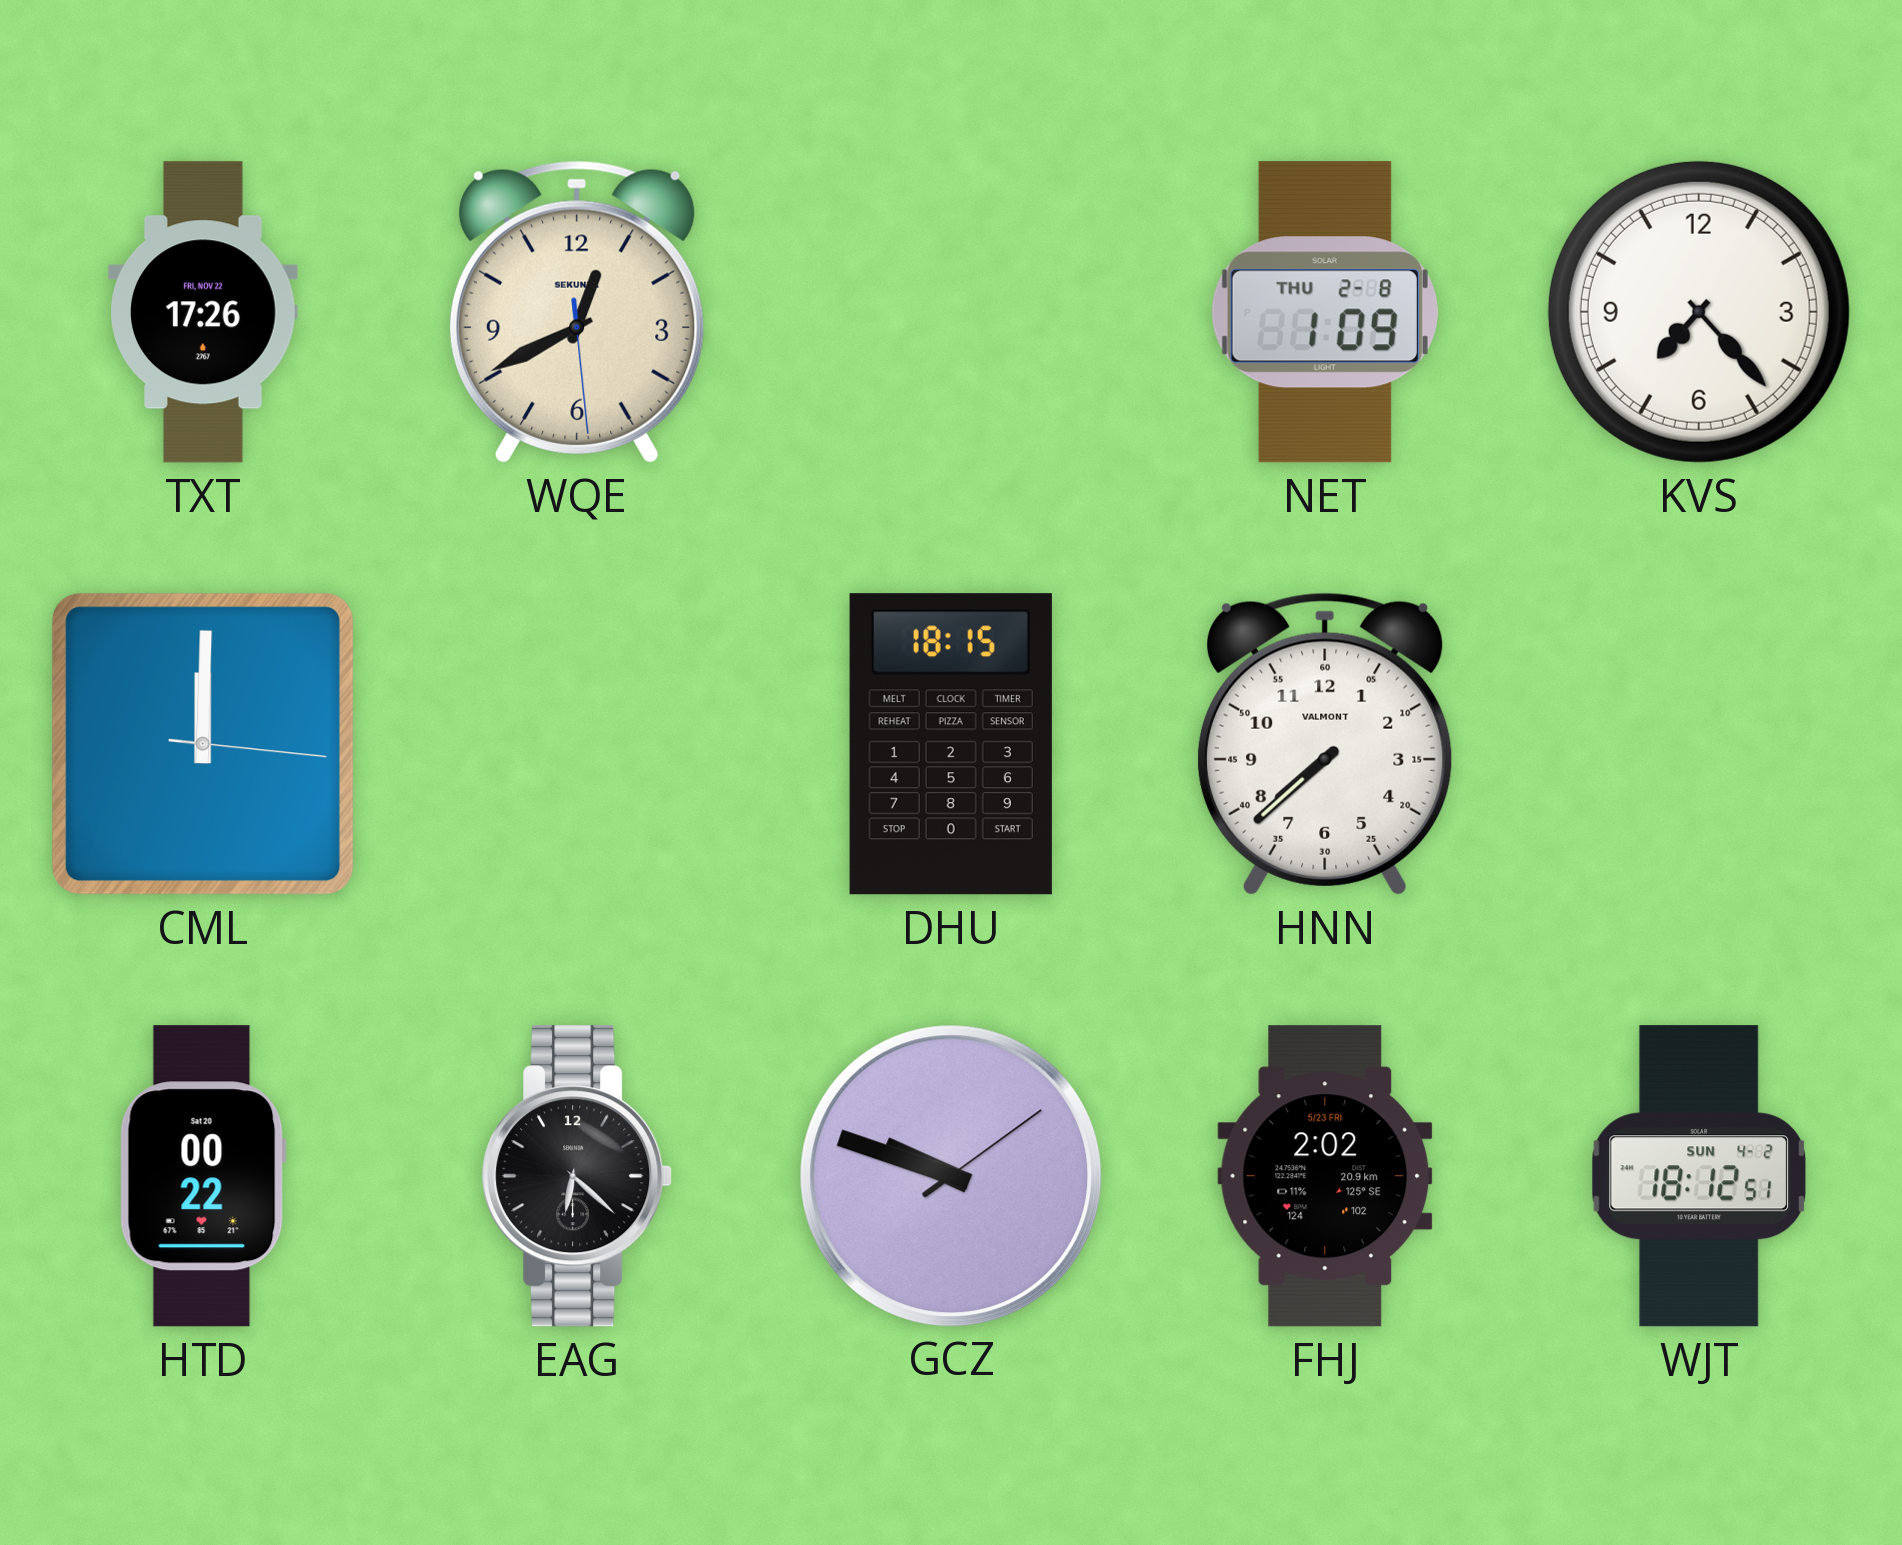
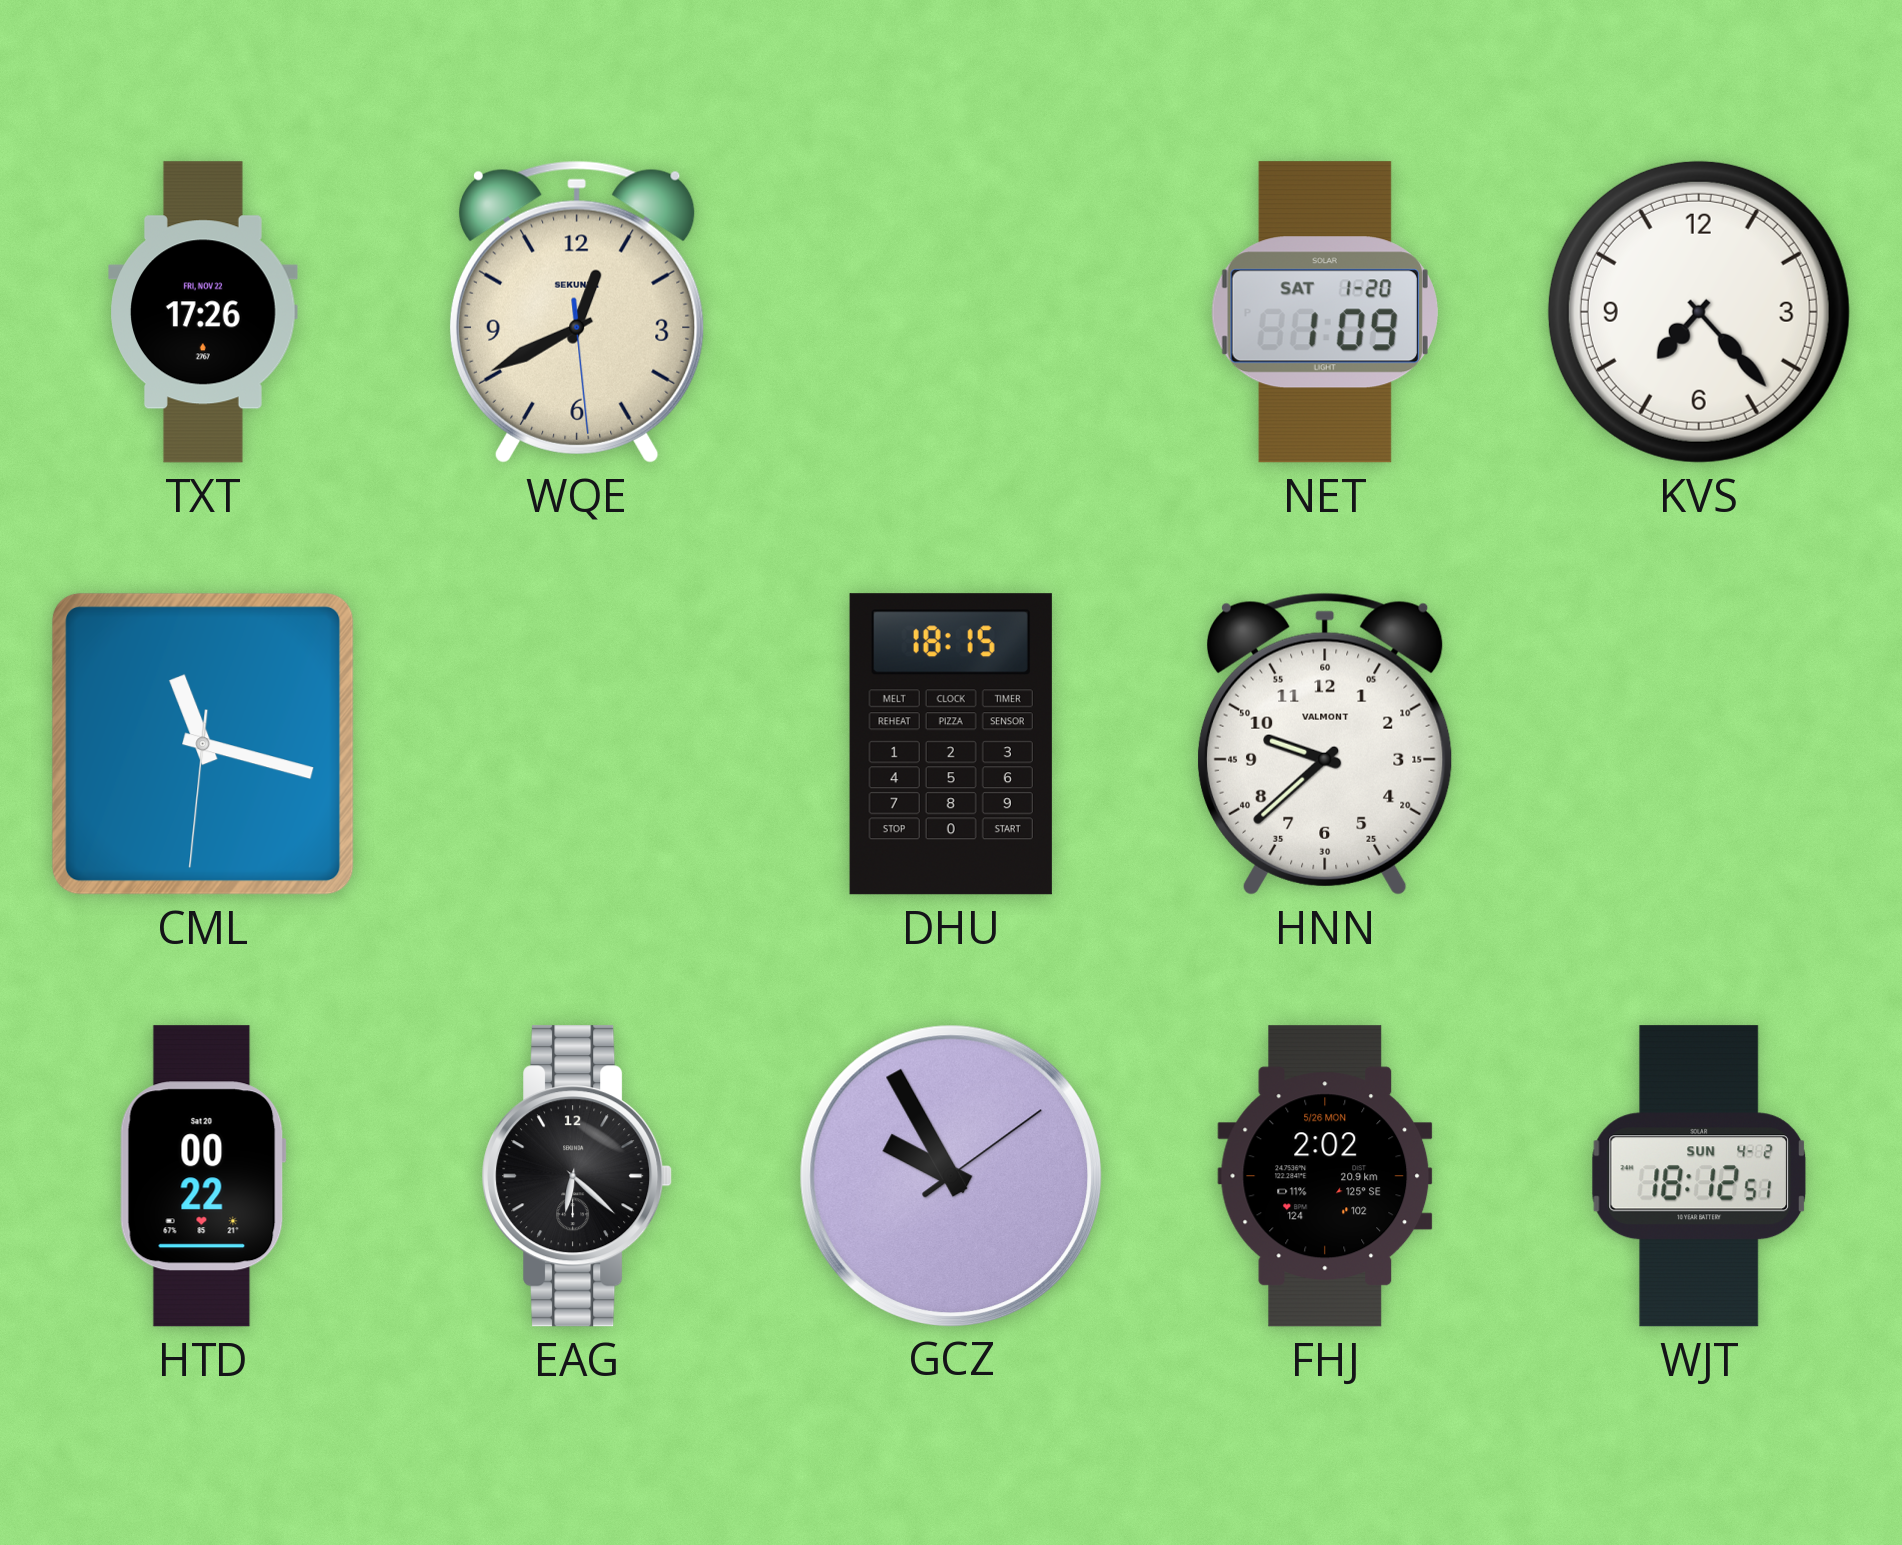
NET date: THU 2-8 -> SAT 1-20
CML: 12:00 -> 11:17
HNN: 7:38 -> 9:38
GCZ: 9:48 -> 9:55
FHJ date: 5/23 FRI -> 5/26 MON
